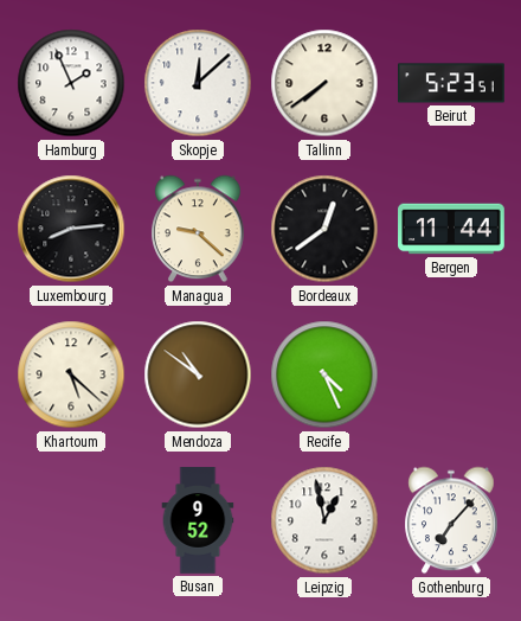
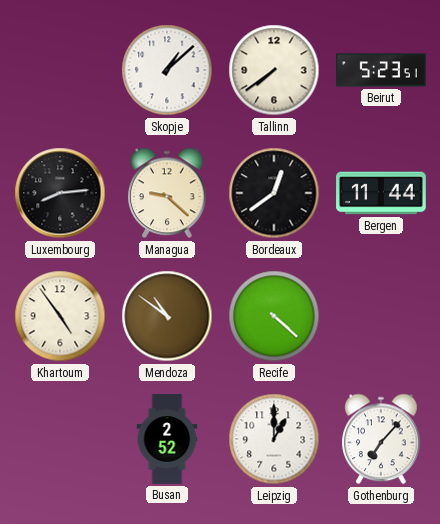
Hamburg: 1:56 -> none
Skopje: 12:08 -> 1:08
Khartoum: 5:22 -> 4:54
Recife: 4:26 -> 4:22
Busan: 9:52 -> 2:52
Leipzig: 12:58 -> 1:00
